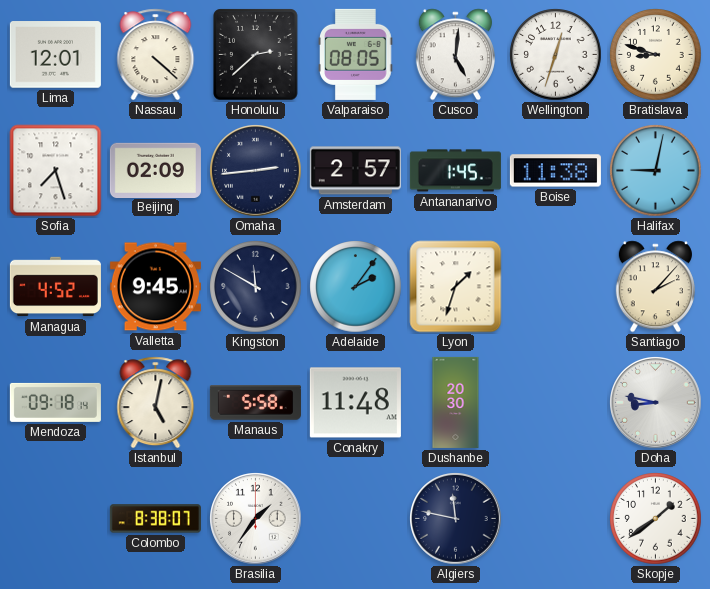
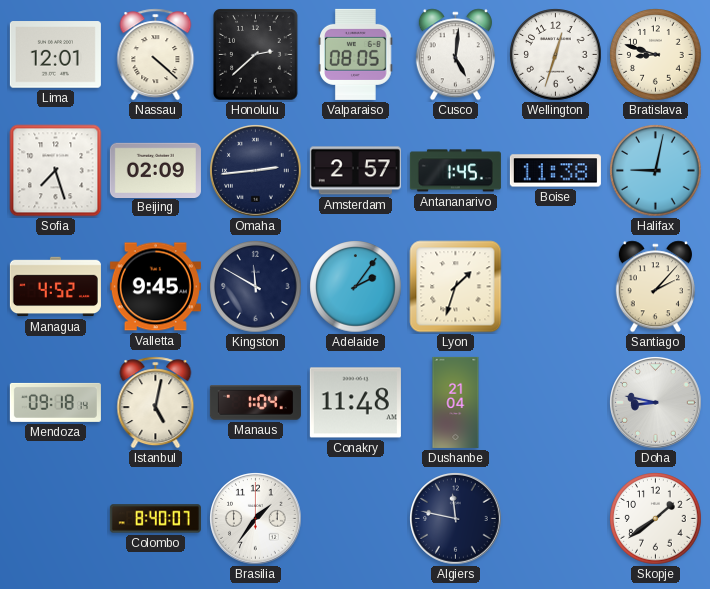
Manaus: 5:58 -> 1:04
Dushanbe: 20:30 -> 21:04
Colombo: 8:38 -> 8:40
